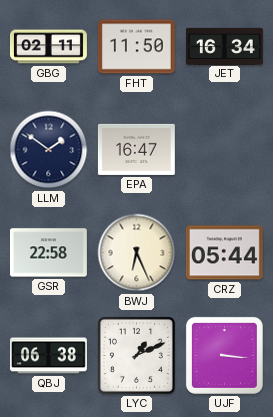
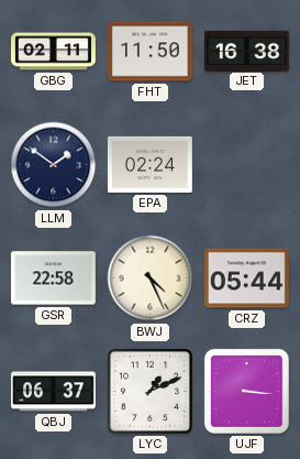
JET: 16:34 -> 16:38
EPA: 16:47 -> 02:24
BWJ: 6:26 -> 4:26
QBJ: 06:38 -> 06:37
